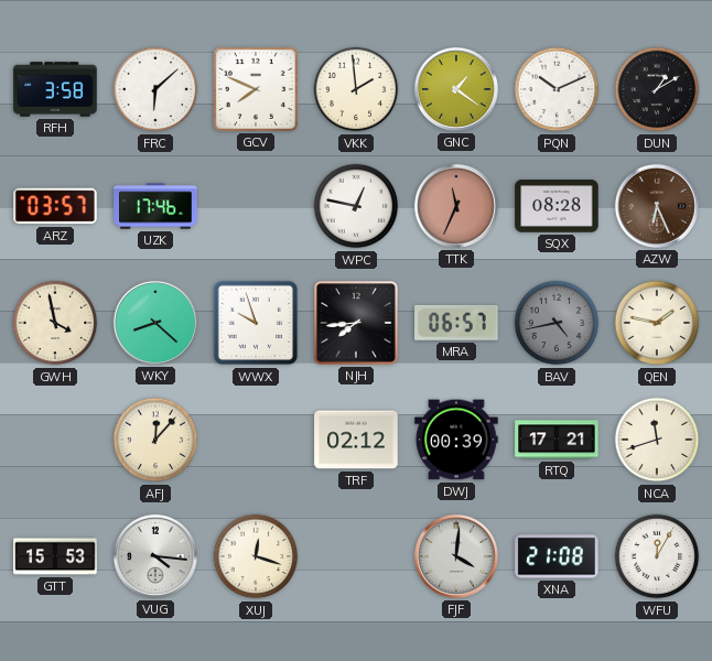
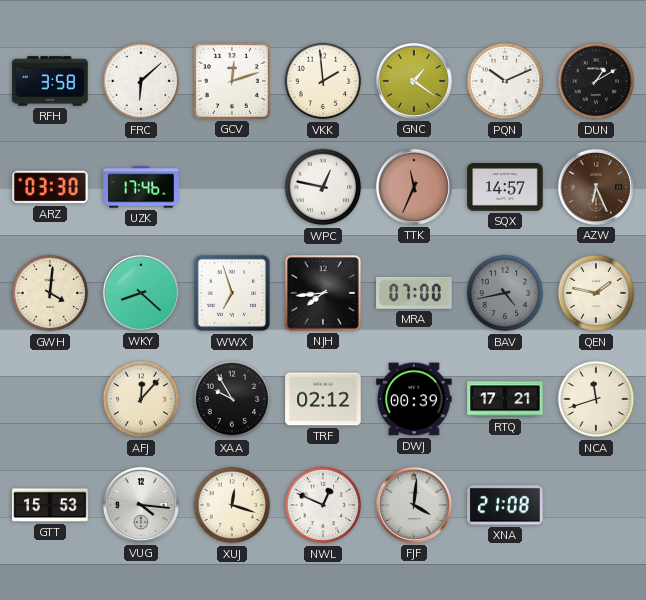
GCV: 7:49 -> 12:12
ARZ: 03:57 -> 03:30
SQX: 08:28 -> 14:57
GWH: 3:58 -> 4:01
WWX: 9:57 -> 6:57
MRA: 06:57 -> 07:00
XAA: none -> 9:55
NWL: none -> 12:49
WFU: 12:05 -> none
